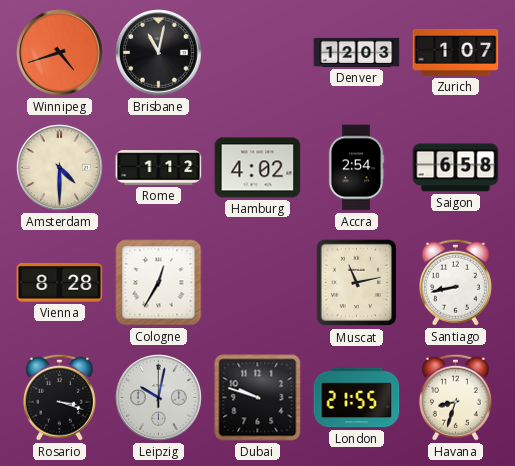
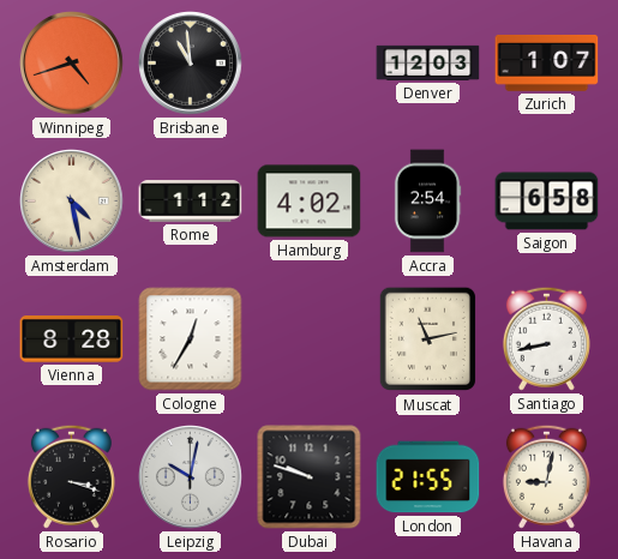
Brisbane: 11:02 -> 10:59
Amsterdam: 4:30 -> 4:28
Havana: 8:33 -> 9:02
